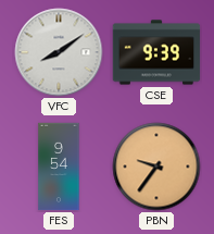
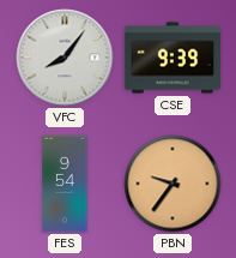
VFC: 8:09 -> 8:06
